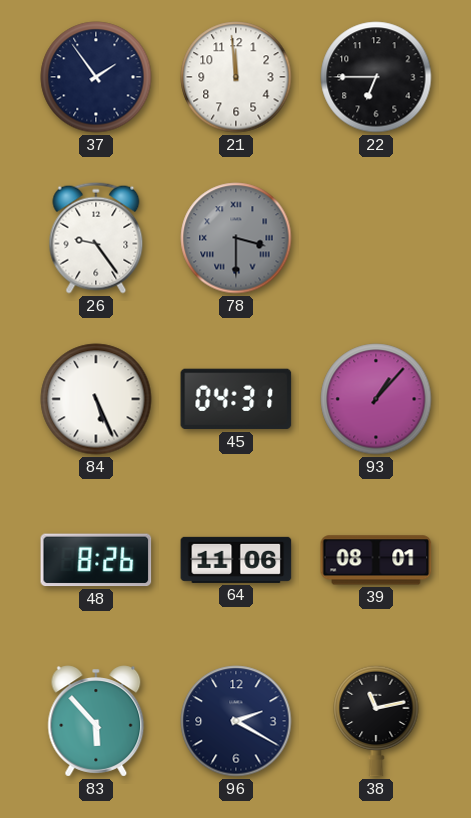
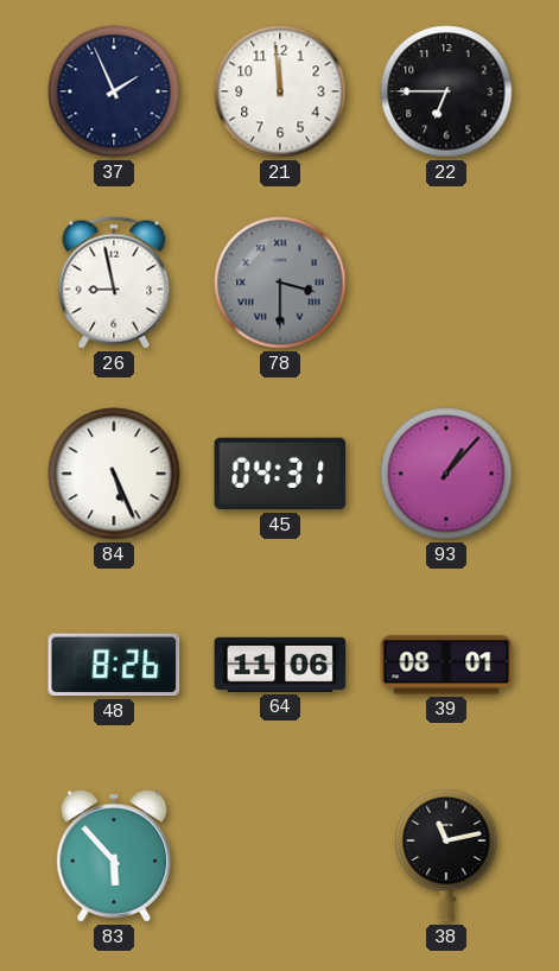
37: 1:54 -> 1:56
26: 9:24 -> 8:58
96: 2:20 -> none
